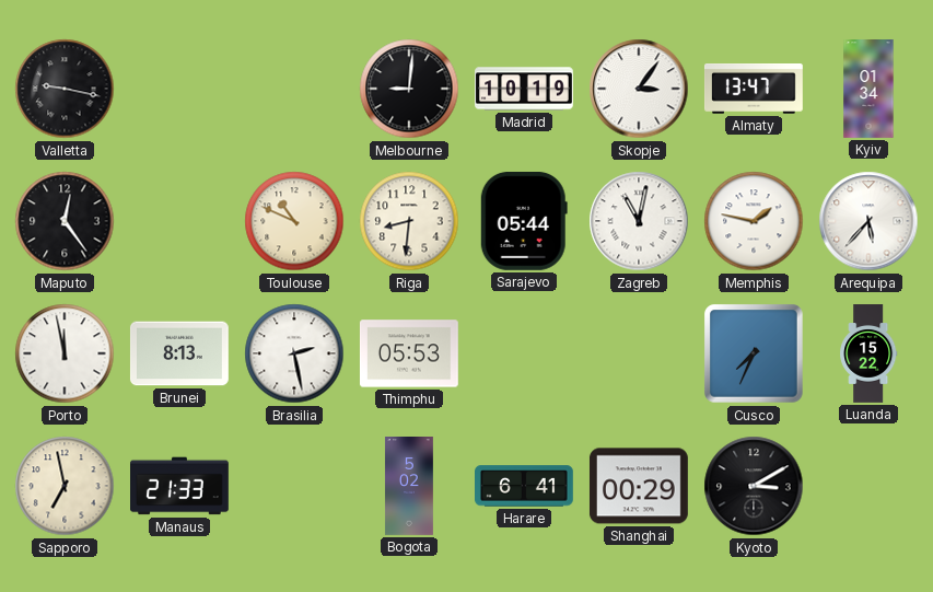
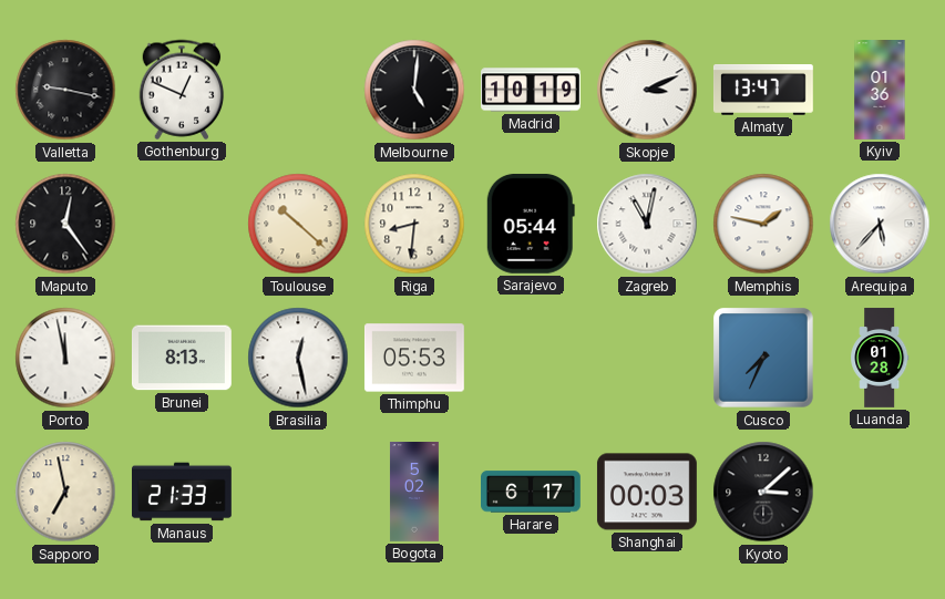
Gothenburg: none -> 12:49
Melbourne: 9:01 -> 5:01
Skopje: 3:06 -> 3:11
Kyiv: 01:34 -> 01:36
Toulouse: 10:49 -> 10:22
Brasilia: 2:28 -> 12:28
Luanda: 15:22 -> 01:28
Harare: 6:41 -> 6:17
Shanghai: 00:29 -> 00:03
Kyoto: 3:10 -> 3:08
